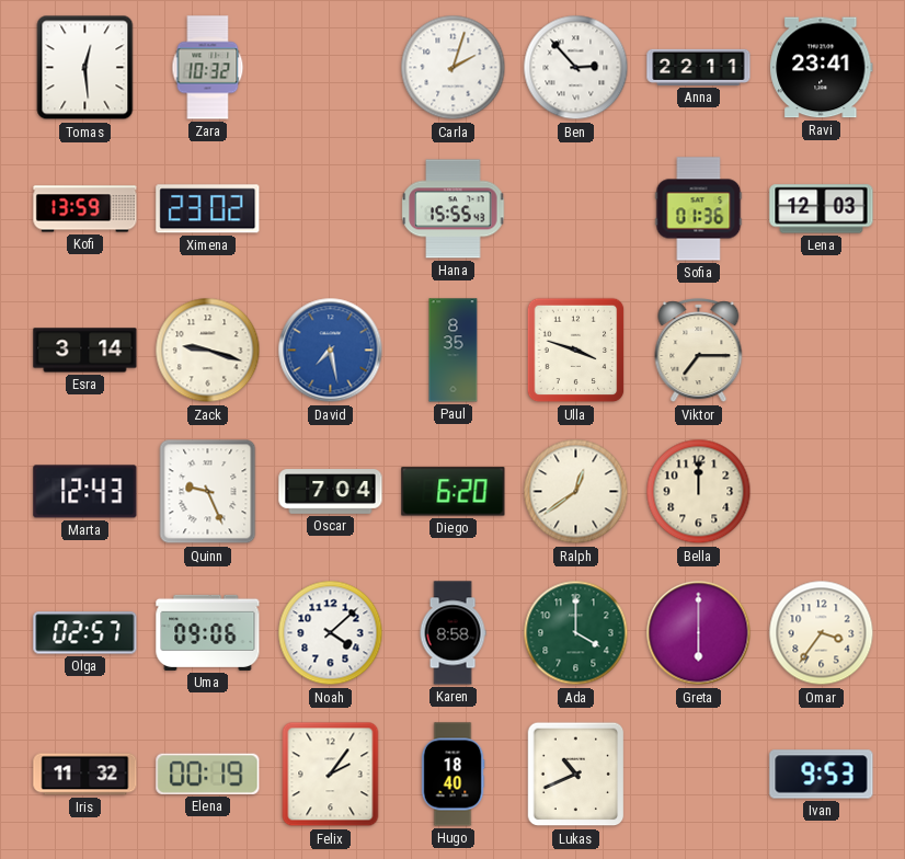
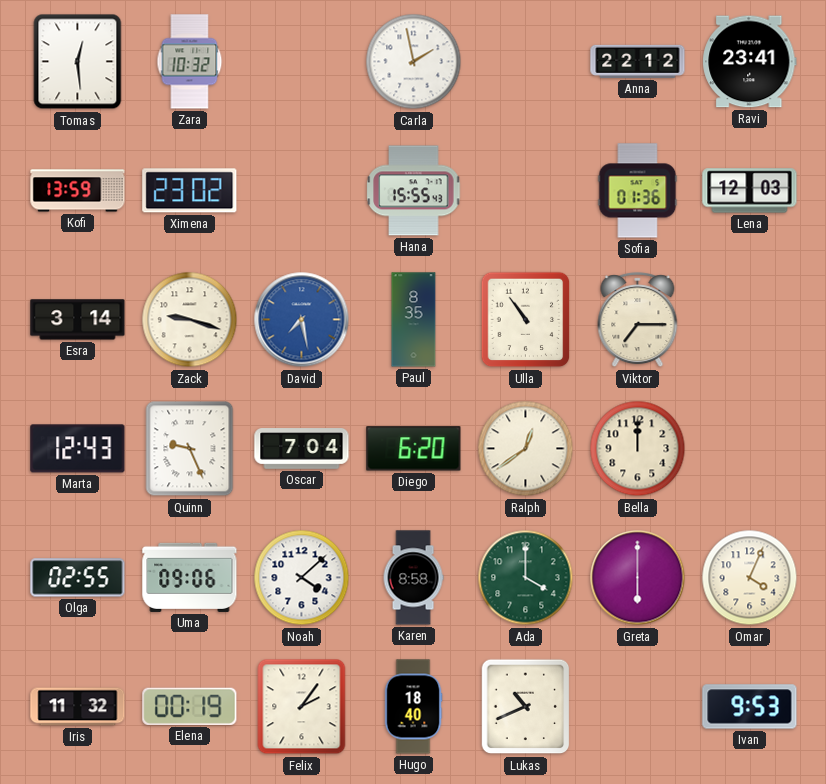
Carla: 2:03 -> 1:58
Ben: 2:53 -> none
Anna: 22:11 -> 22:12
Ulla: 3:48 -> 10:54
Olga: 02:57 -> 02:55
Omar: 3:36 -> 4:04
